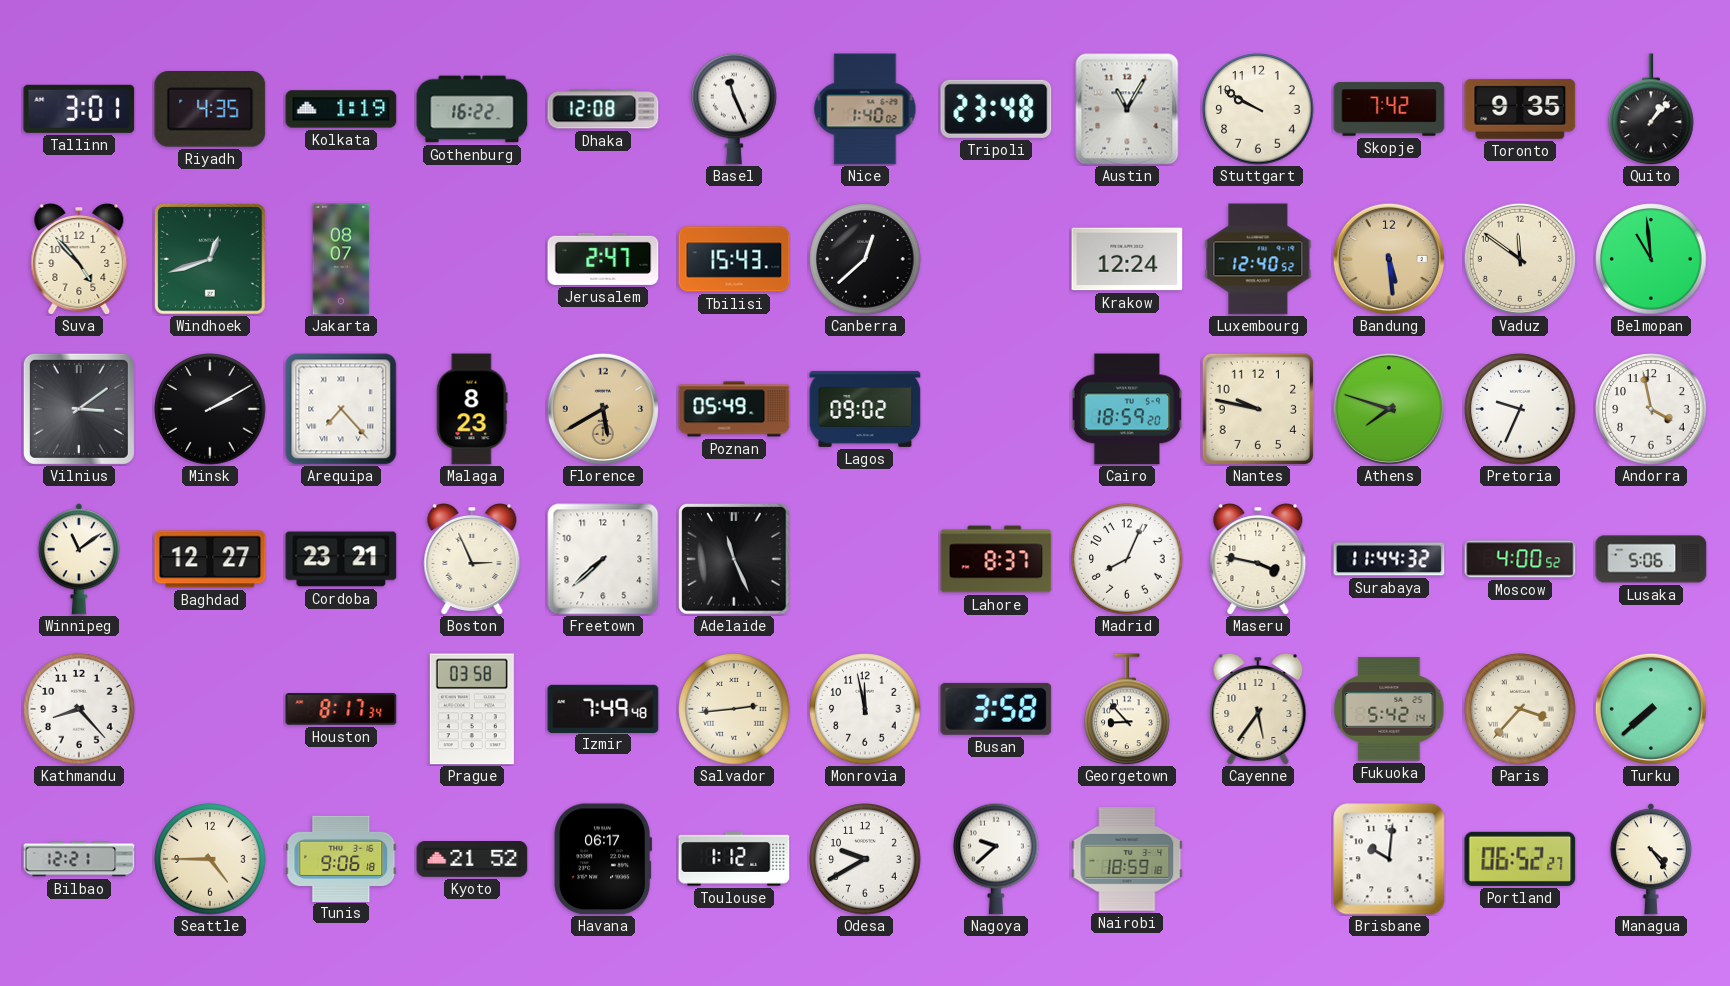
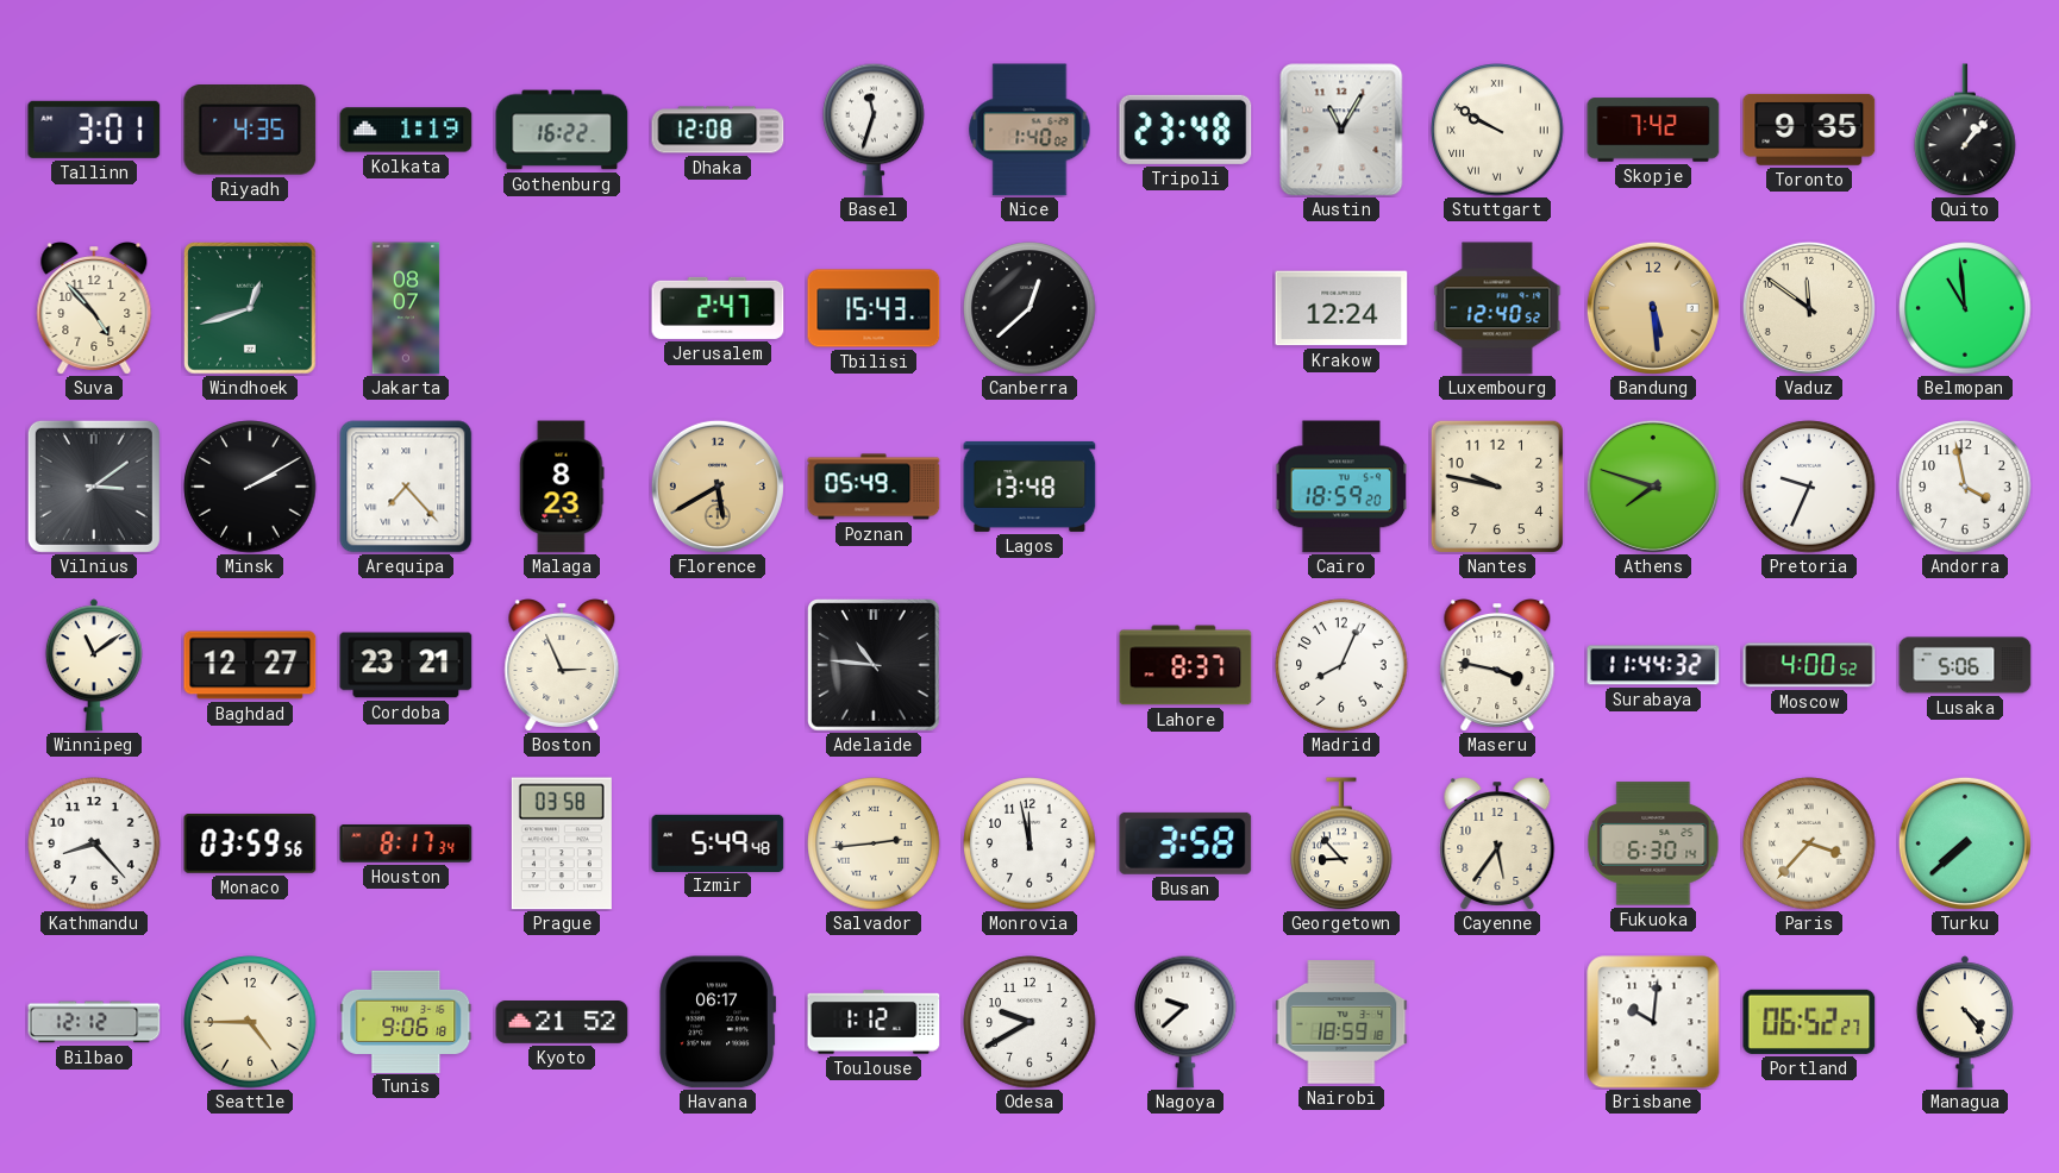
Basel: 11:26 -> 11:33
Stuttgart numerals: Arabic -> Roman
Lagos: 09:02 -> 13:48
Freetown: 7:38 -> none
Adelaide: 11:26 -> 10:46
Monaco: none -> 03:59
Izmir: 7:49 -> 5:49
Fukuoka: 5:42 -> 6:30
Bilbao: 12:21 -> 12:12
